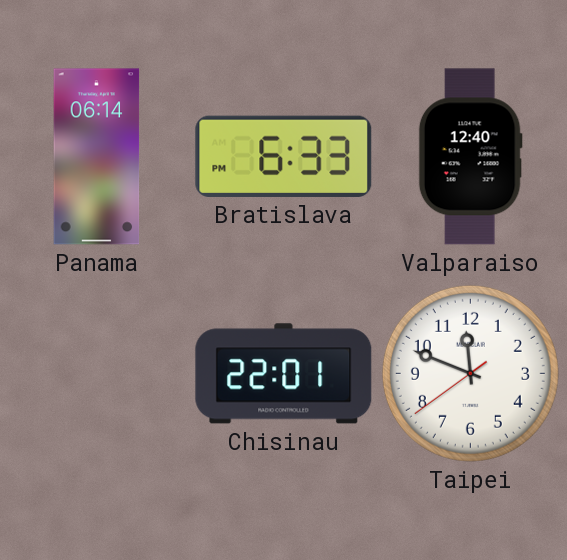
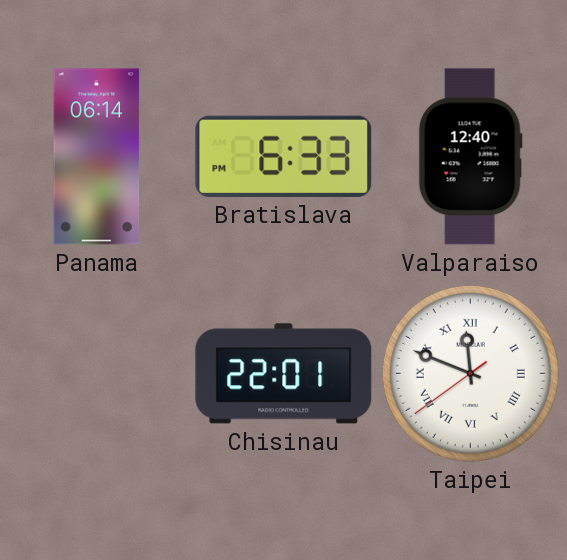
Taipei numerals: Arabic -> Roman
